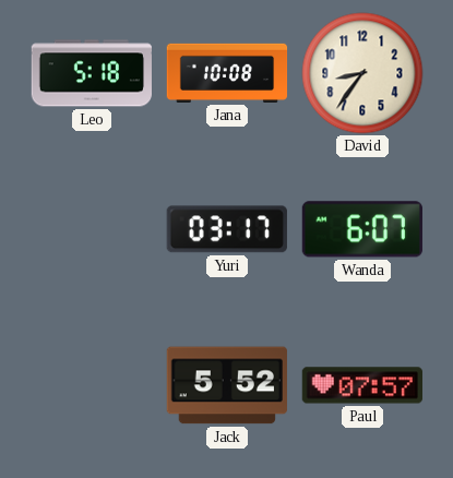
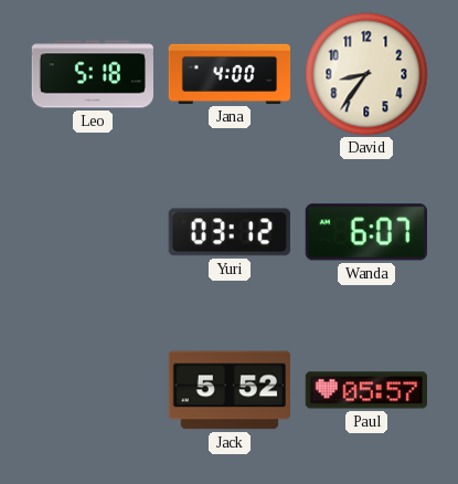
Jana: 10:08 -> 4:00
Yuri: 03:17 -> 03:12
Paul: 07:57 -> 05:57
